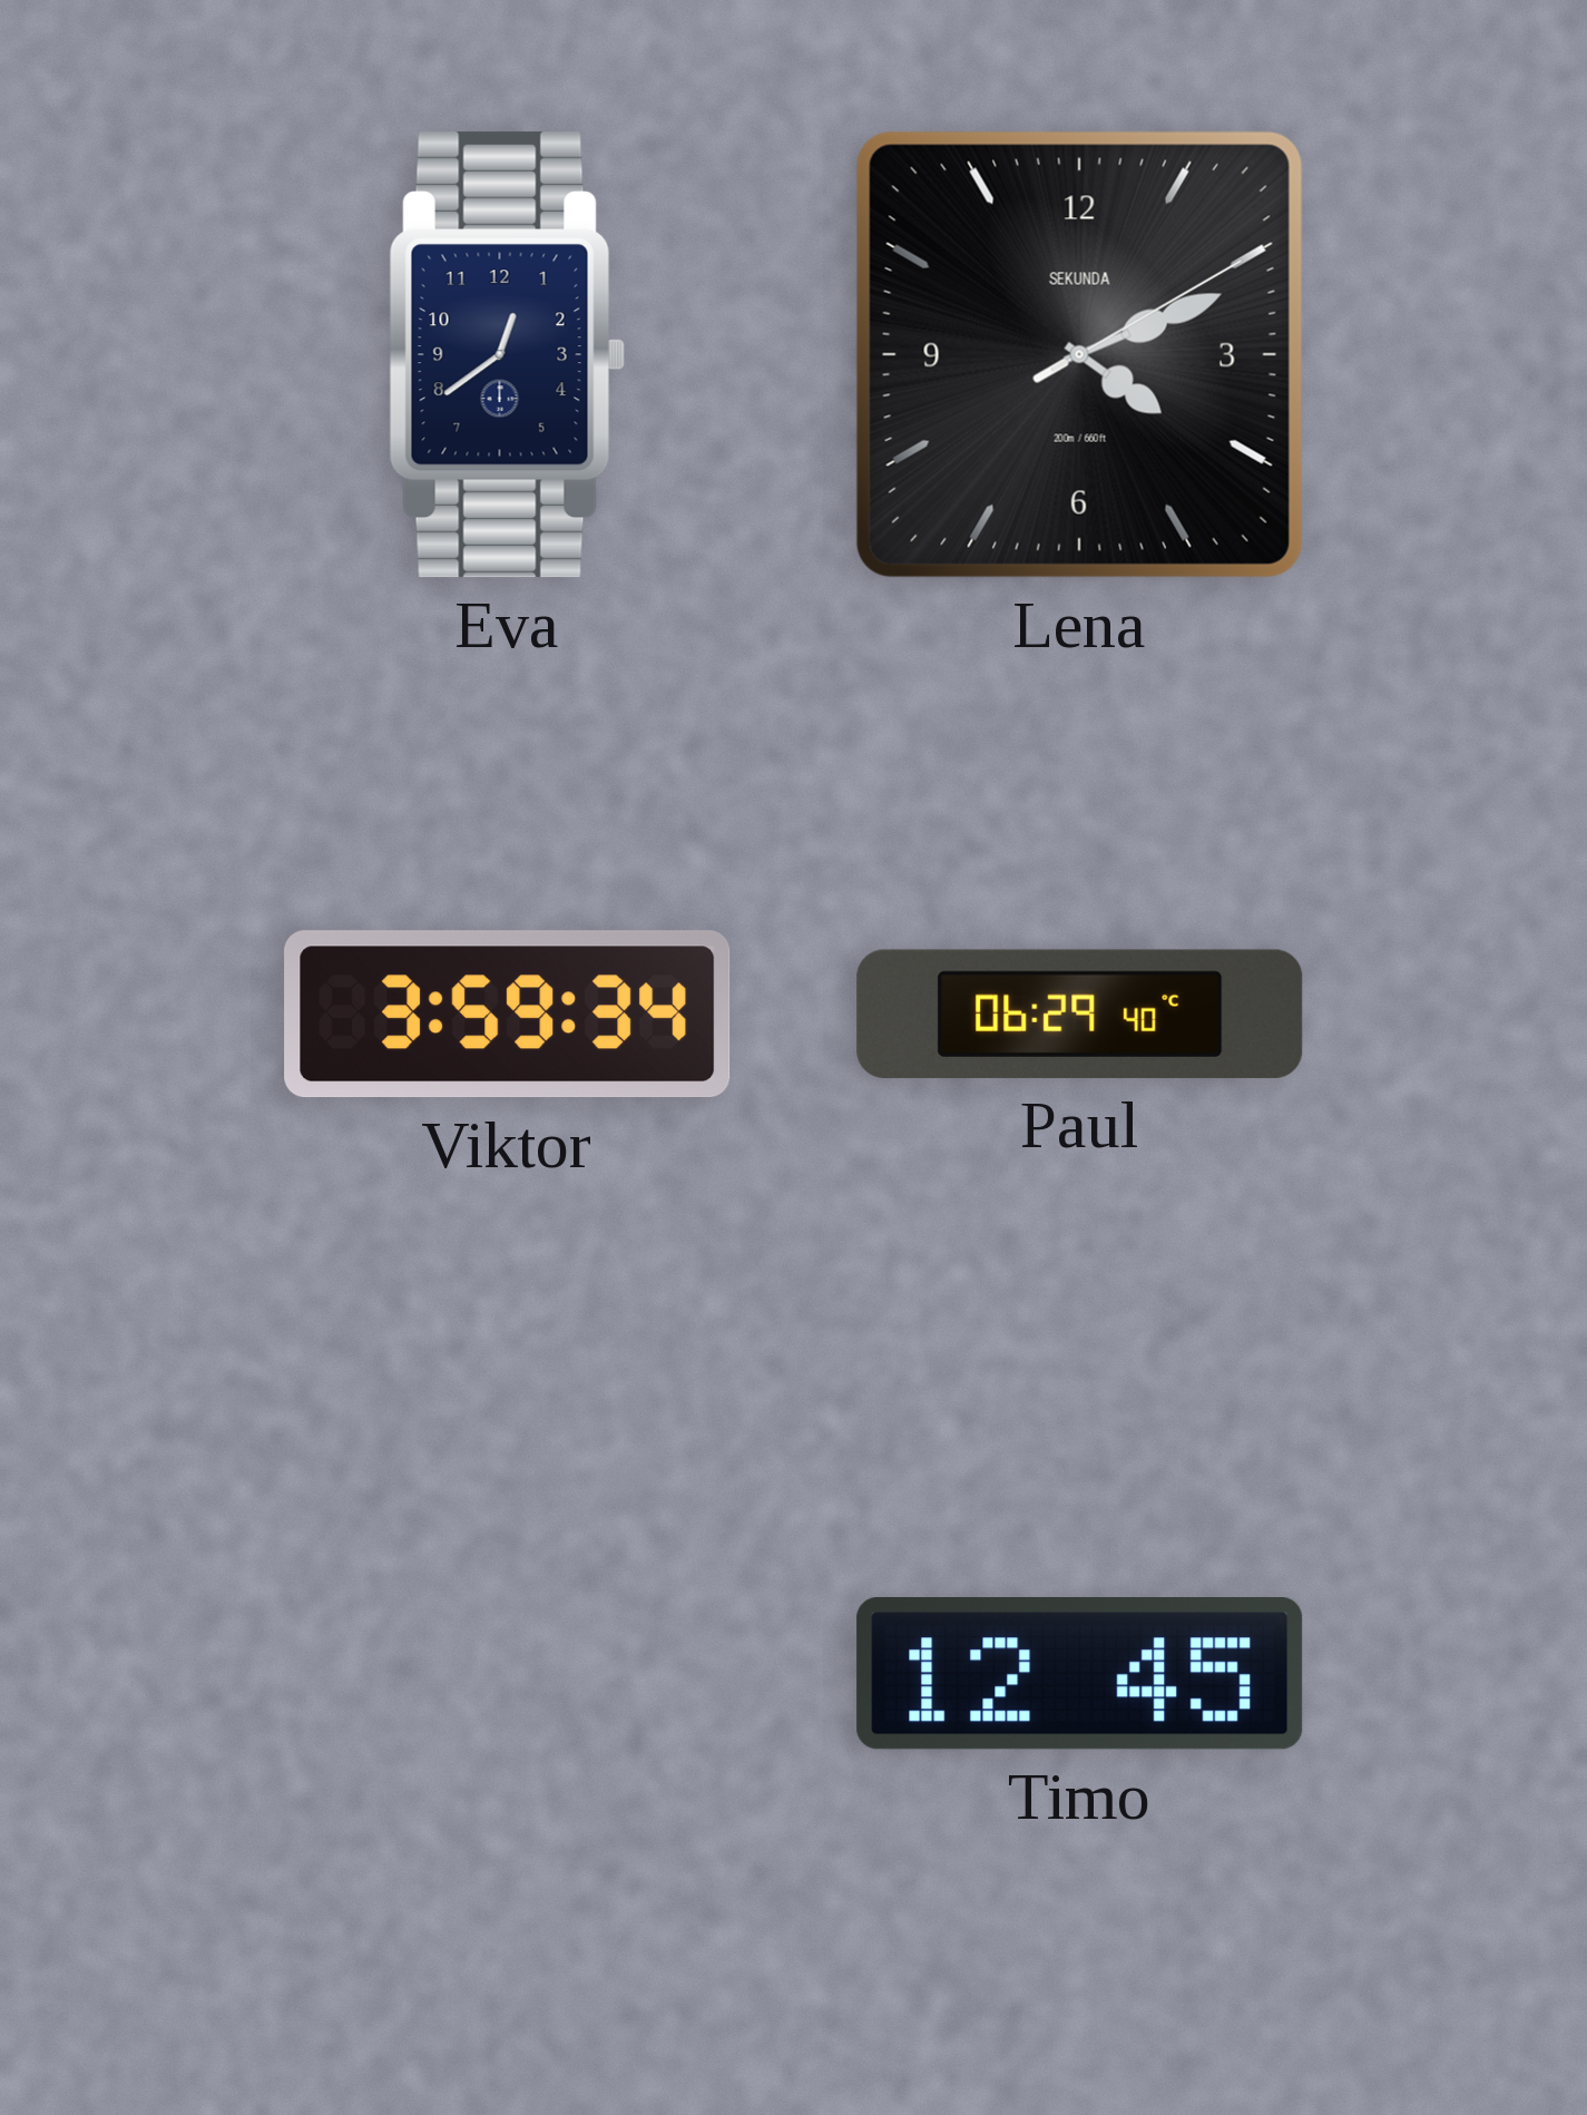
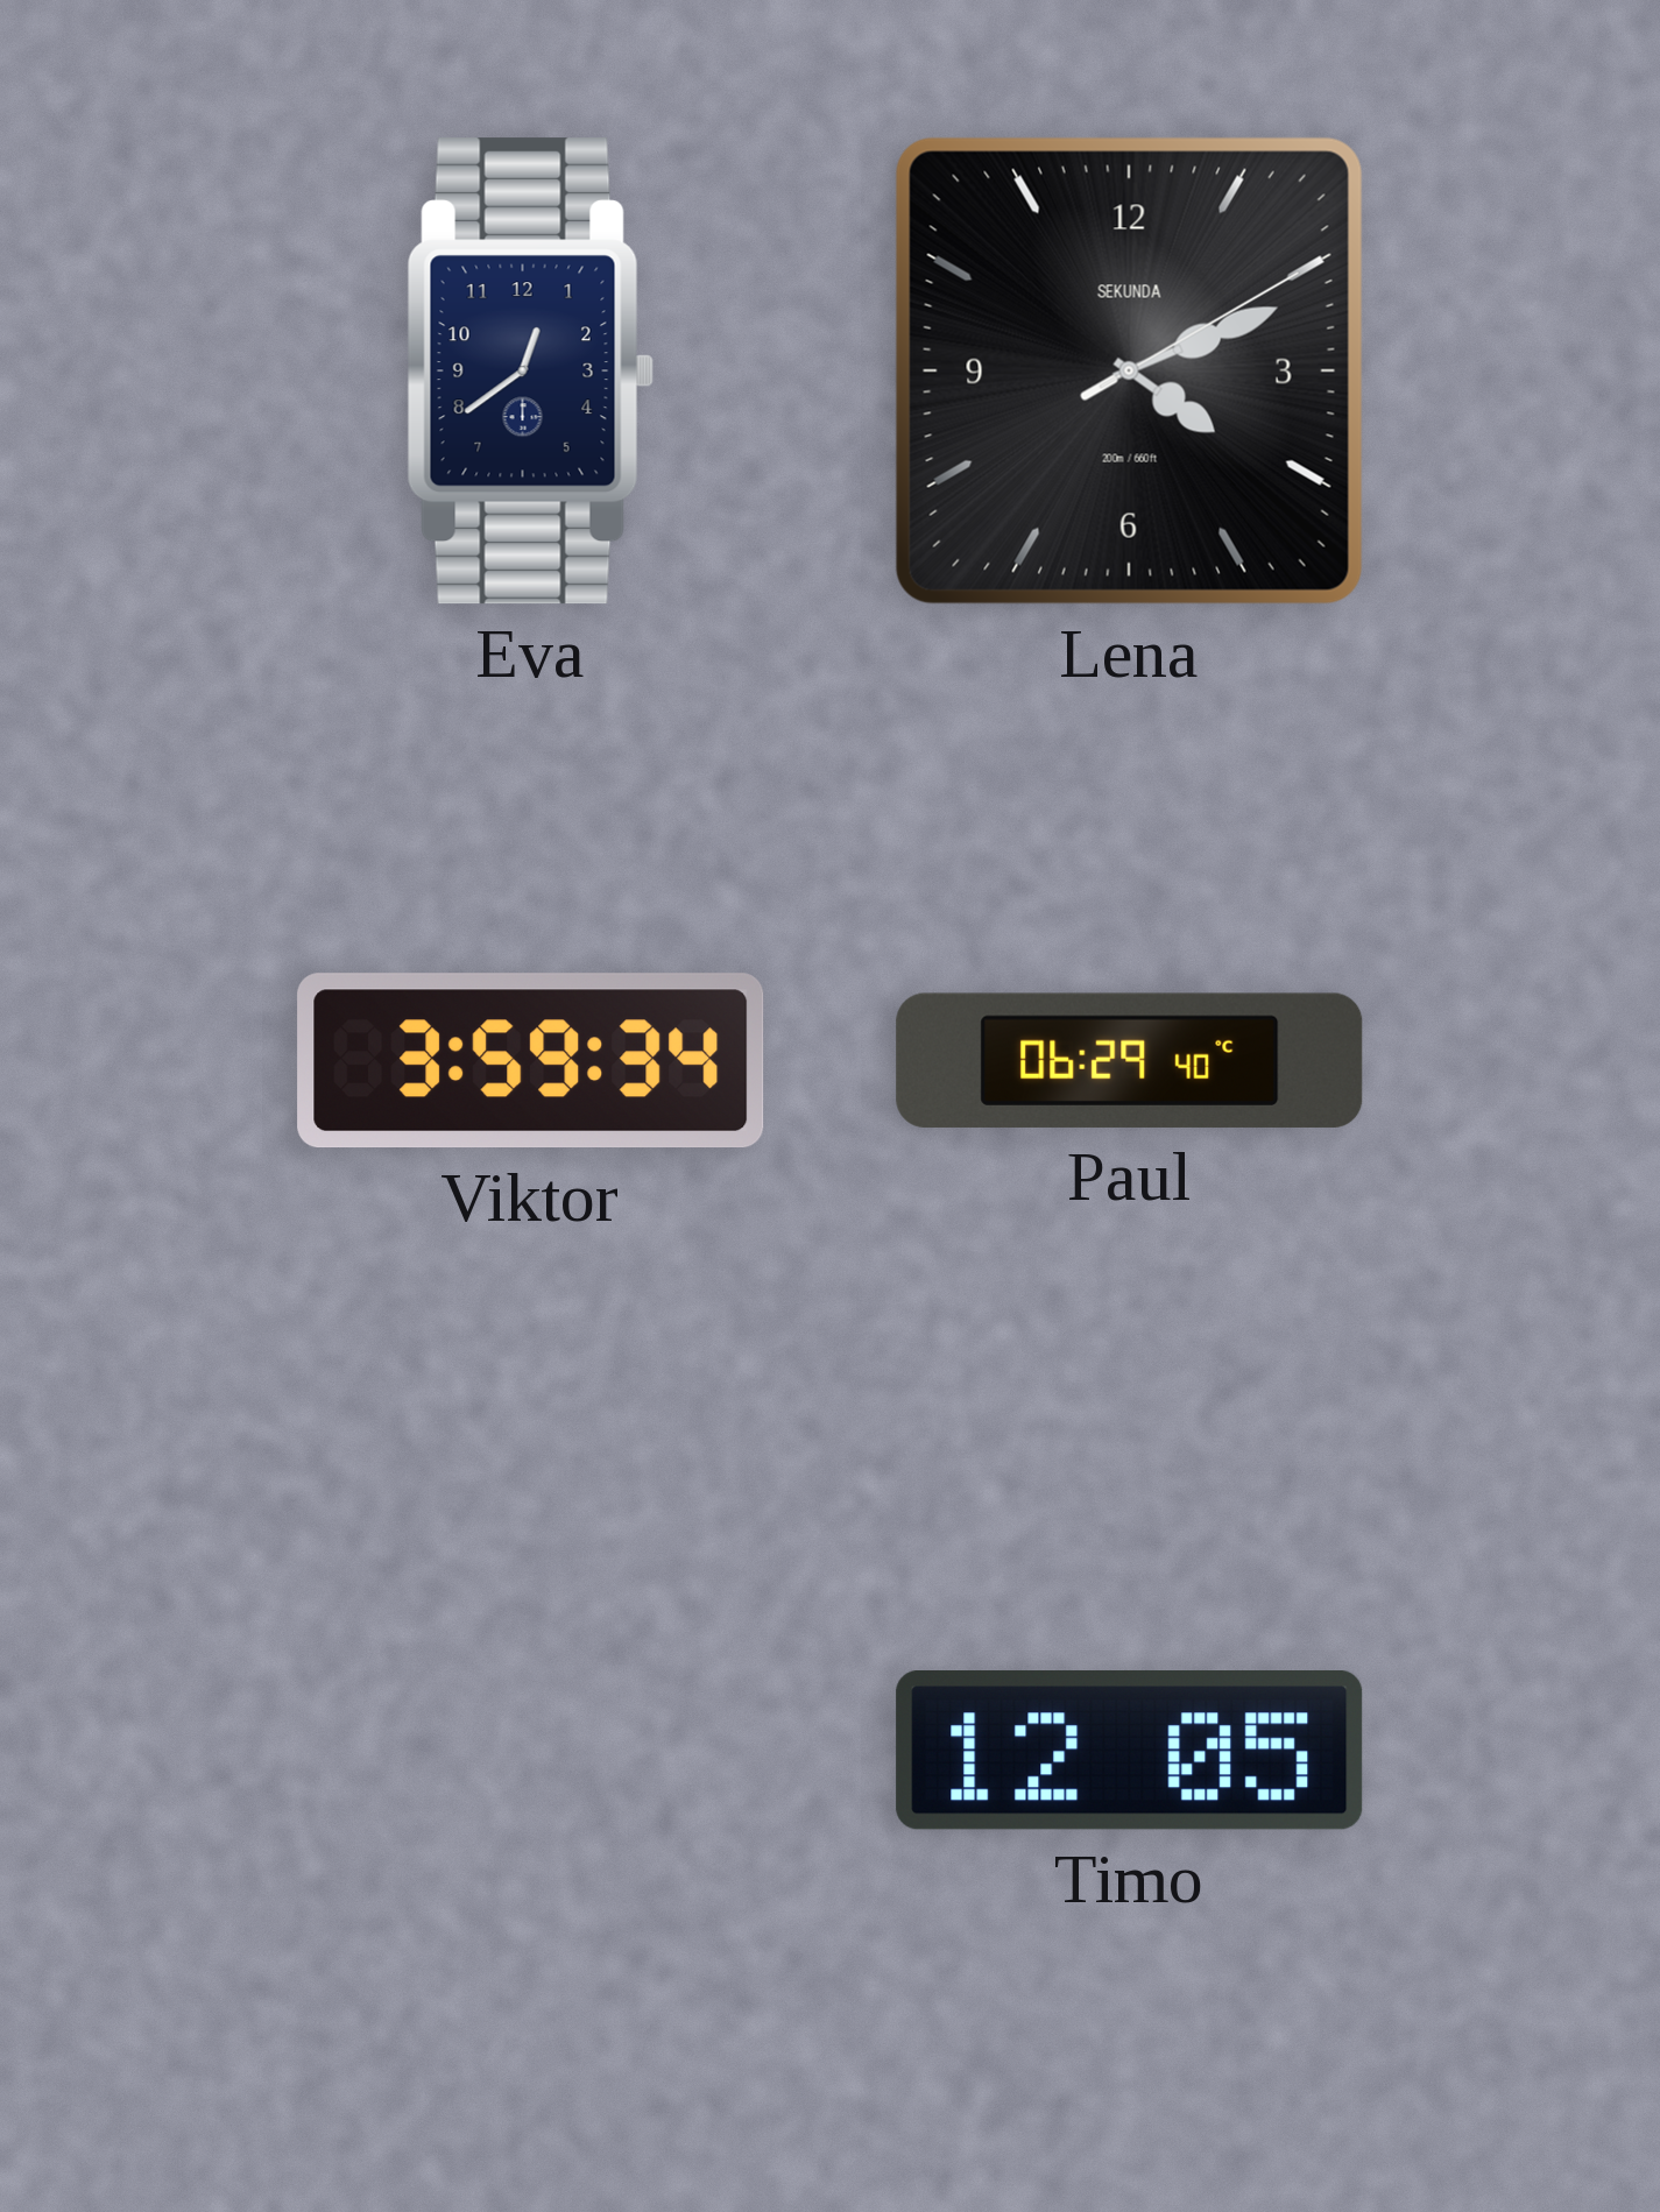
Timo: 12:45 -> 12:05
